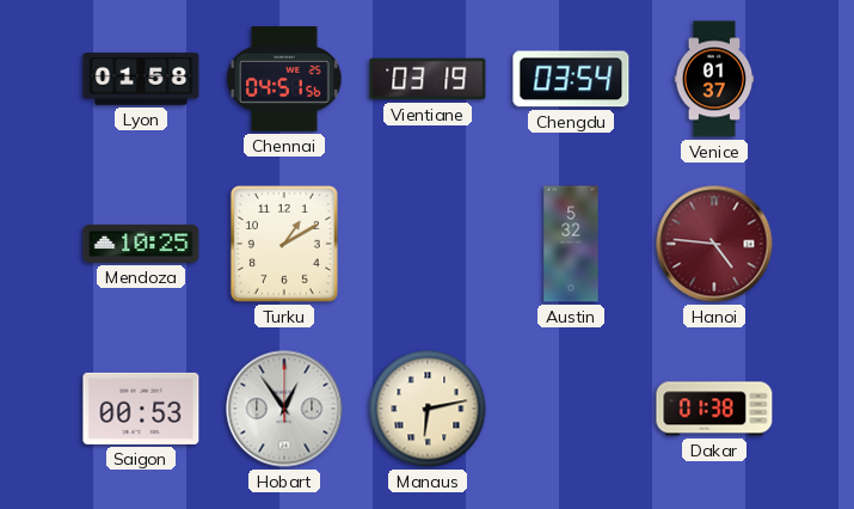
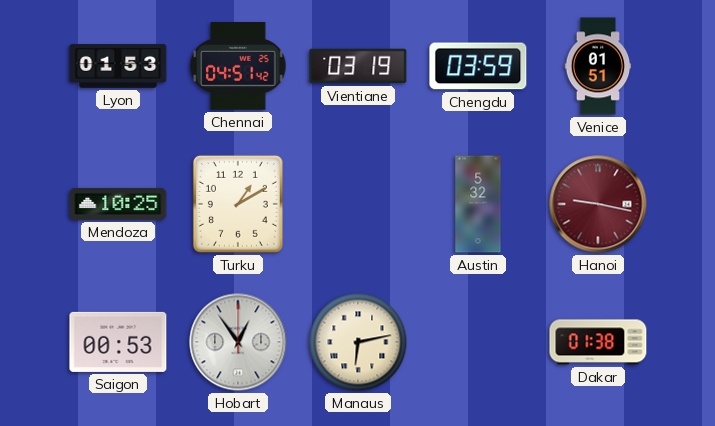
Lyon: 01:58 -> 01:53
Chennai: 04:51:56 -> 04:51:42
Chengdu: 03:54 -> 03:59
Venice: 01:37 -> 01:51
Hanoi: 4:46 -> 9:17
